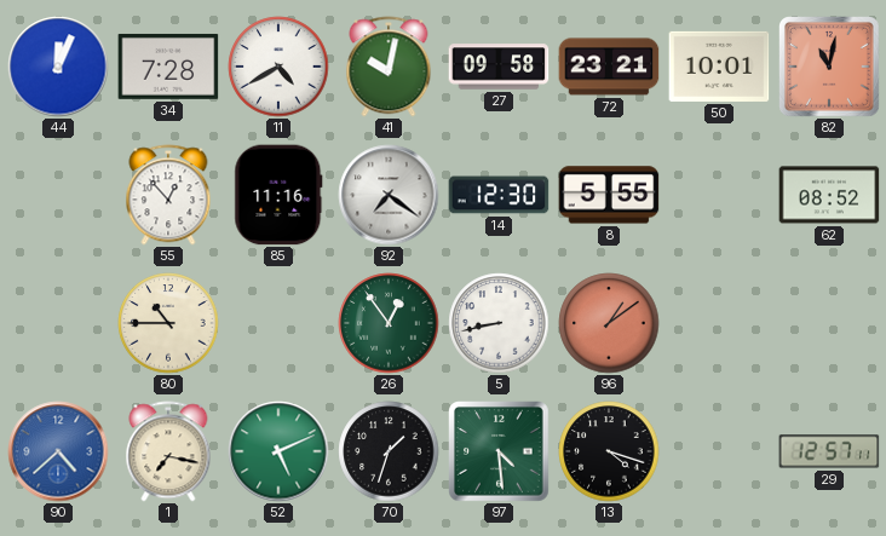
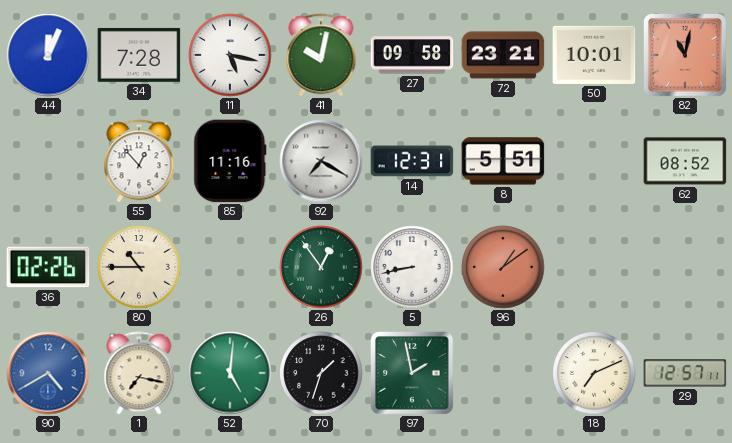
11: 4:40 -> 5:17
92: 7:21 -> 7:20
14: 12:30 -> 12:31
8: 5:55 -> 5:51
36: none -> 02:26
90: 4:38 -> 4:40
52: 5:11 -> 5:01
97: 4:29 -> 1:58
13: 4:18 -> none
18: none -> 7:11
